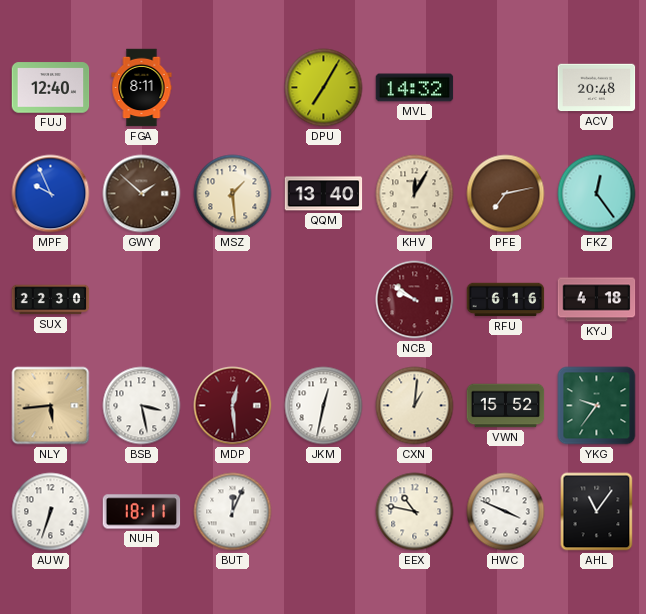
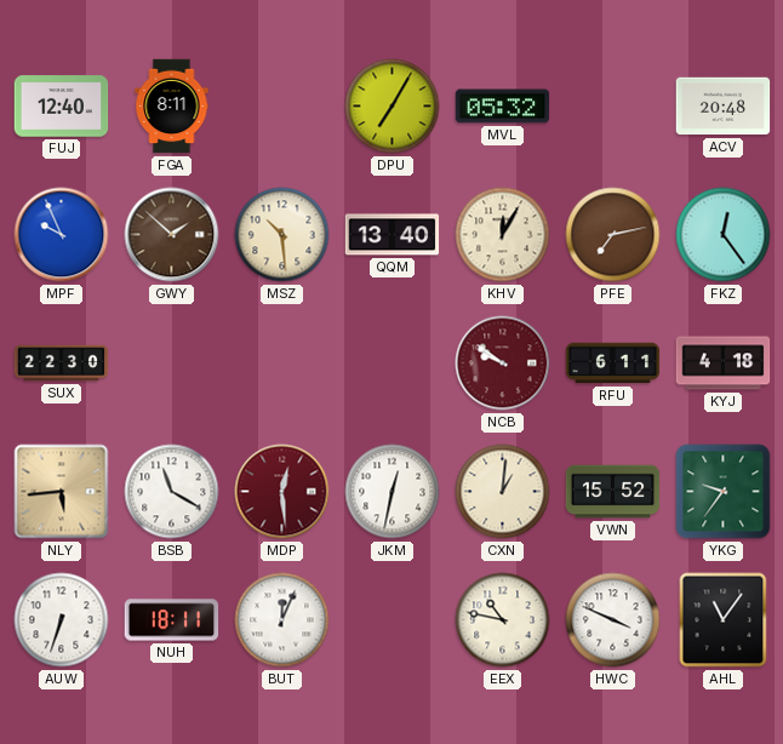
MVL: 14:32 -> 05:32
MSZ: 1:29 -> 10:29
RFU: 6:16 -> 6:11
BSB: 3:28 -> 11:20
